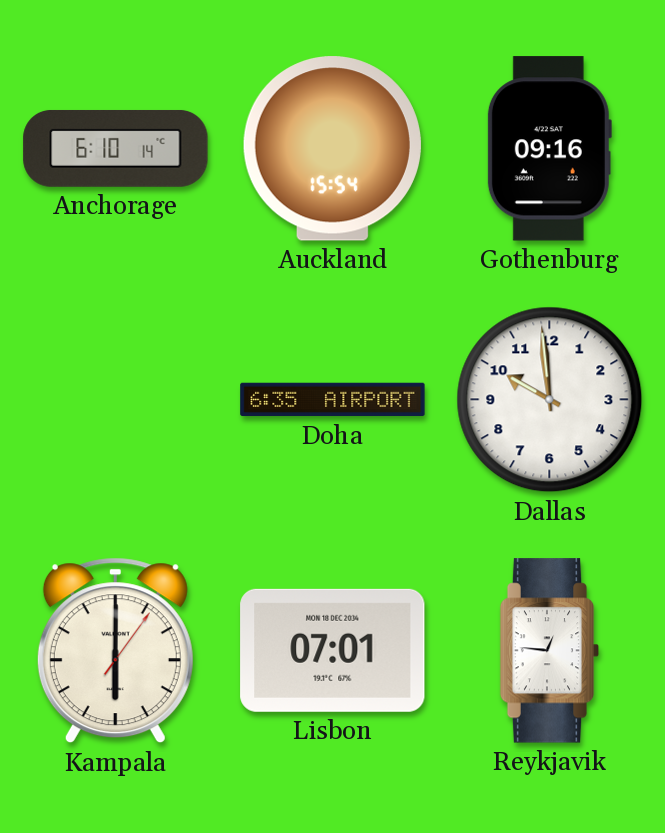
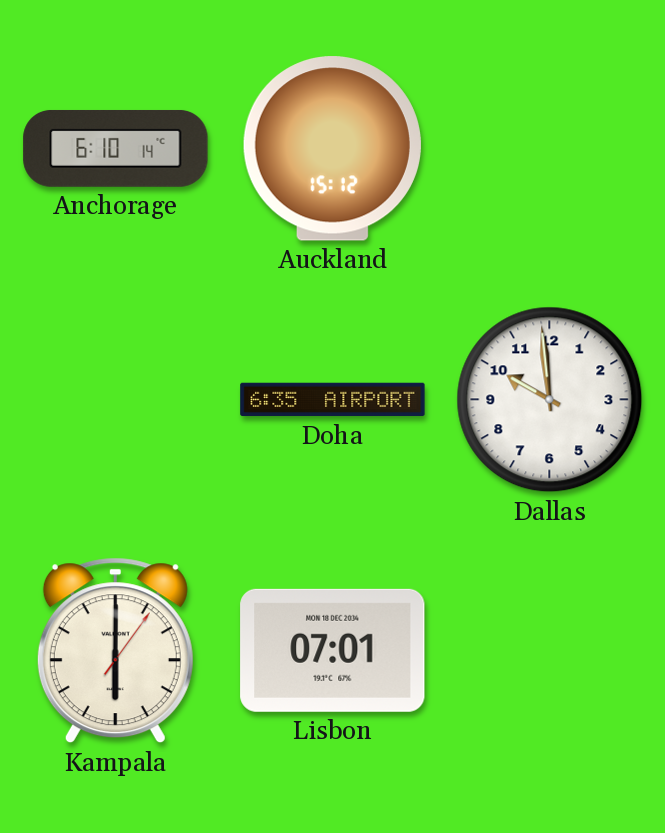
Auckland: 15:54 -> 15:12
Gothenburg: 09:16 -> none
Reykjavik: 12:46 -> none
